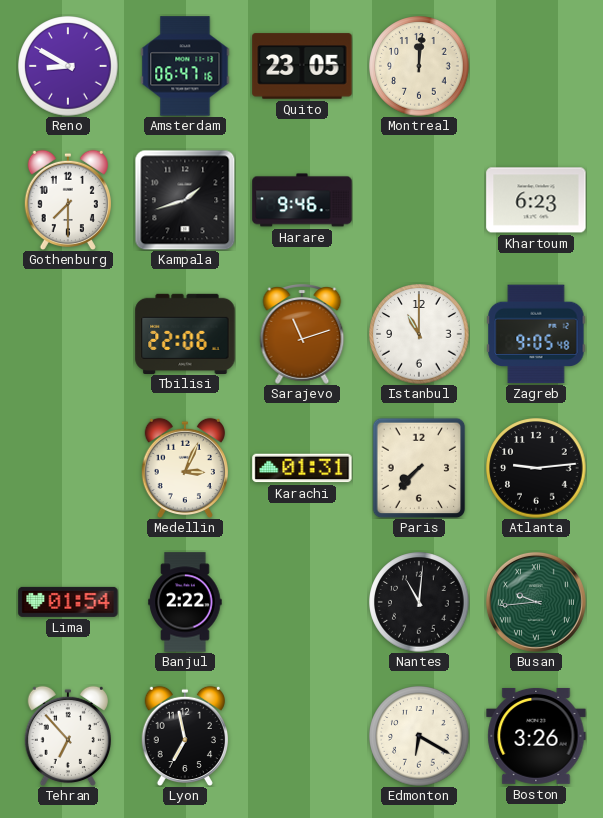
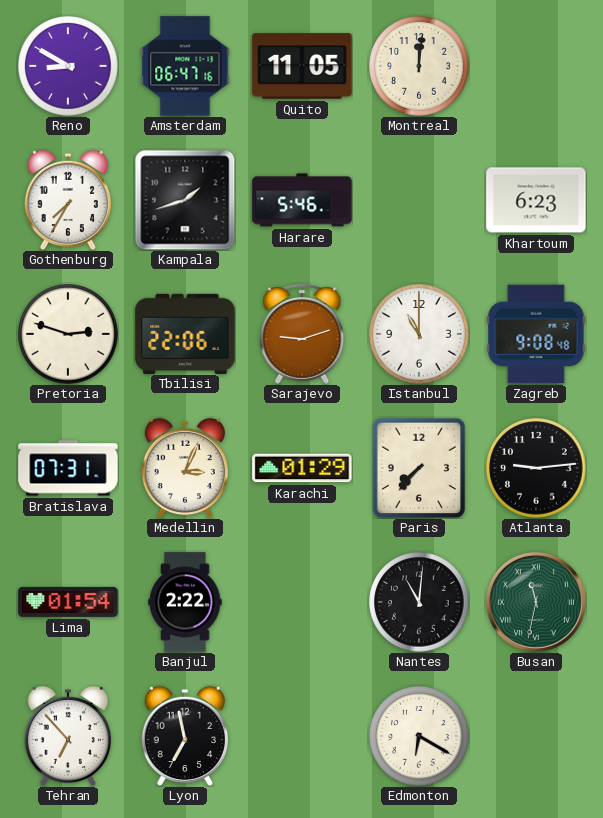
Quito: 23:05 -> 11:05
Gothenburg: 7:30 -> 7:35
Harare: 9:46 -> 5:46
Pretoria: none -> 2:48
Sarajevo: 11:12 -> 9:12
Zagreb: 9:05 -> 9:08
Bratislava: none -> 07:31
Karachi: 01:31 -> 01:29
Busan: 9:44 -> 11:32
Boston: 3:26 -> none
